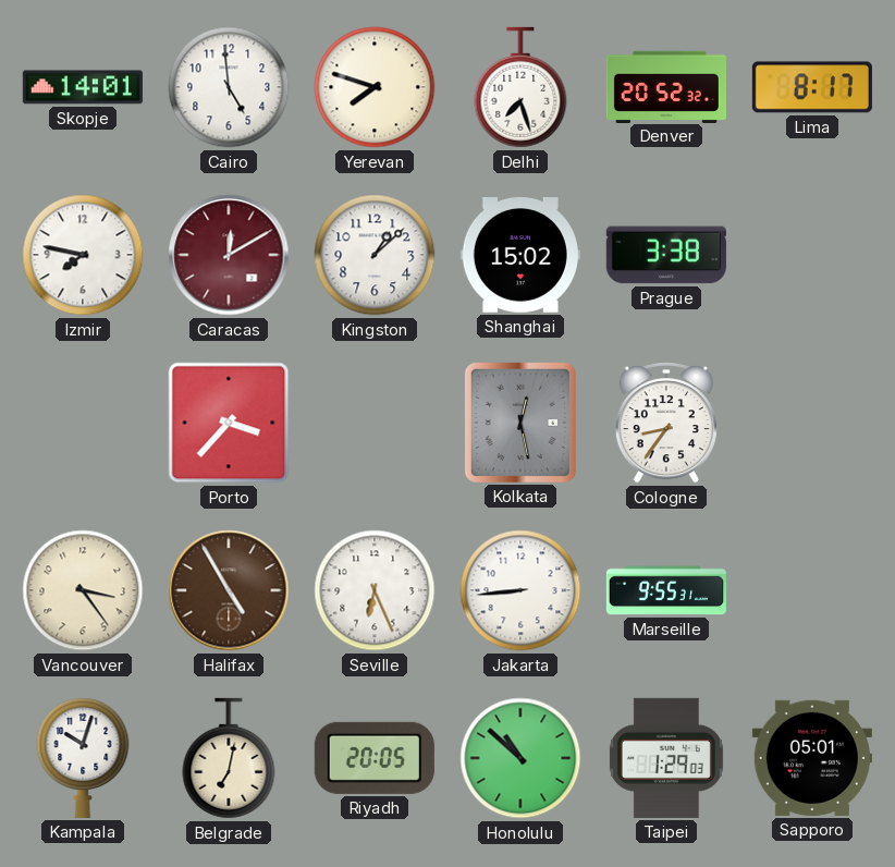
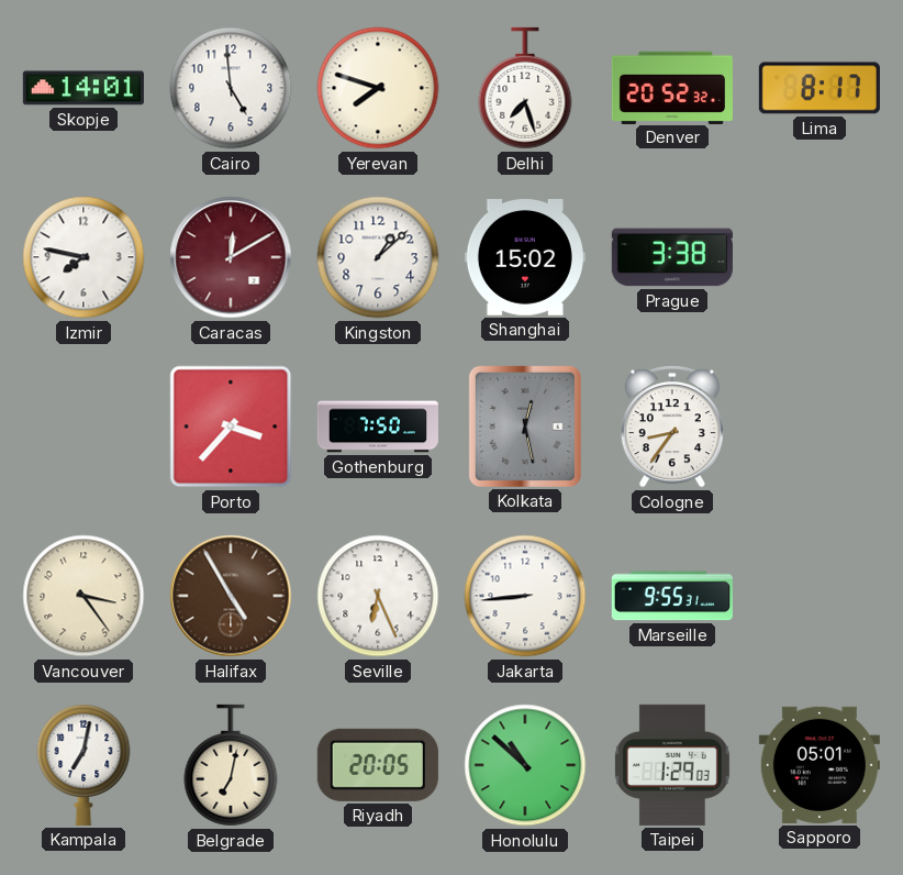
Gothenburg: none -> 7:50
Kampala: 10:03 -> 7:02
